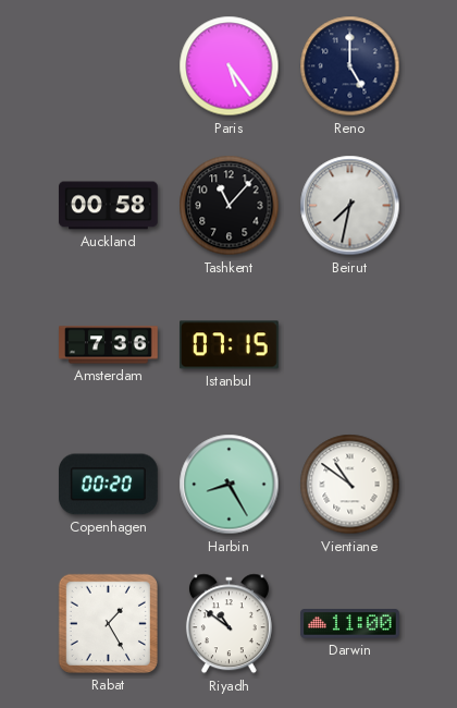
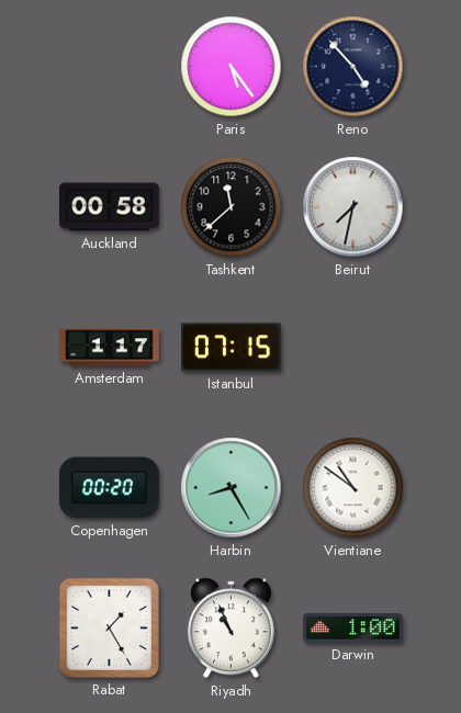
Reno: 5:00 -> 4:53
Tashkent: 11:07 -> 11:38
Amsterdam: 7:36 -> 1:17
Riyadh: 10:51 -> 10:56
Darwin: 11:00 -> 1:00
